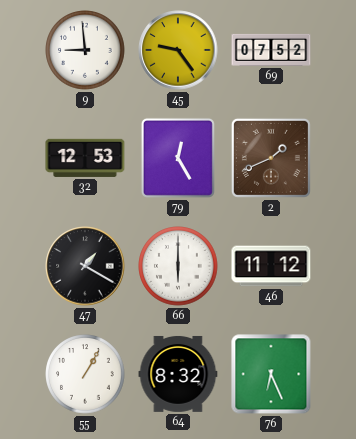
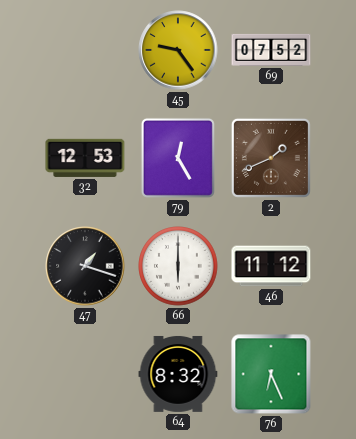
9: 8:59 -> none
47: 1:20 -> 1:18
55: 1:05 -> none
